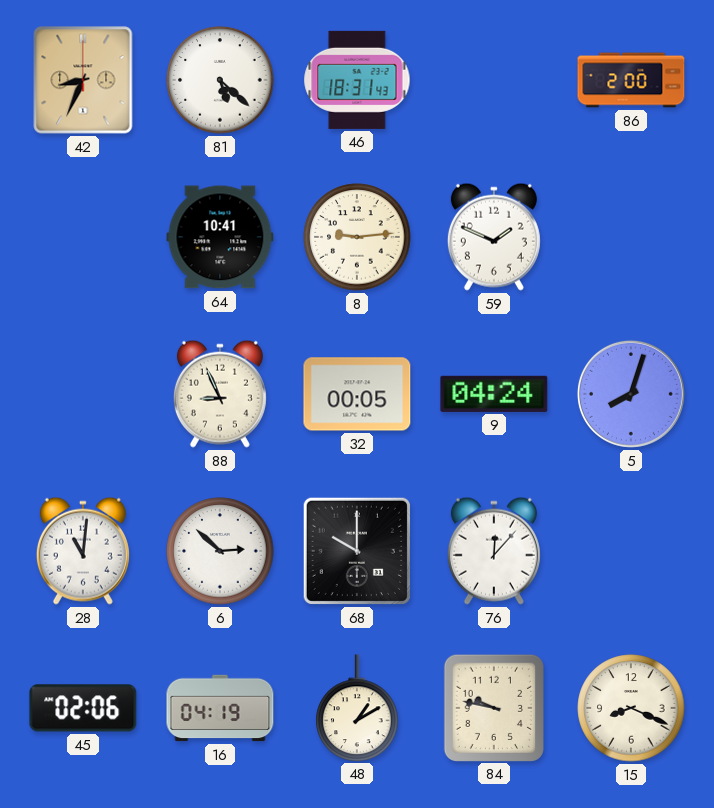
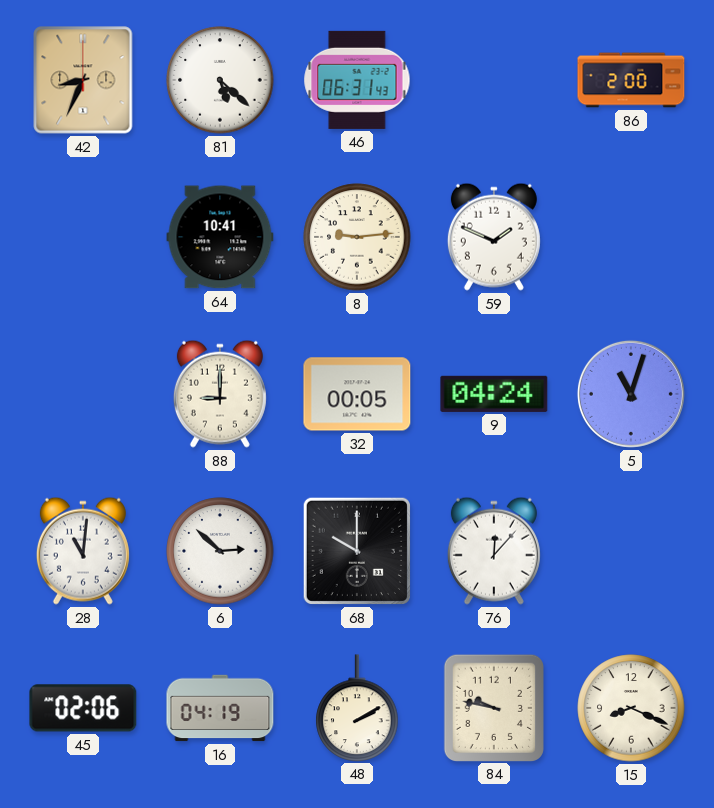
46: 18:31 -> 06:31
88: 8:56 -> 9:00
5: 8:03 -> 11:03
48: 1:10 -> 2:10
